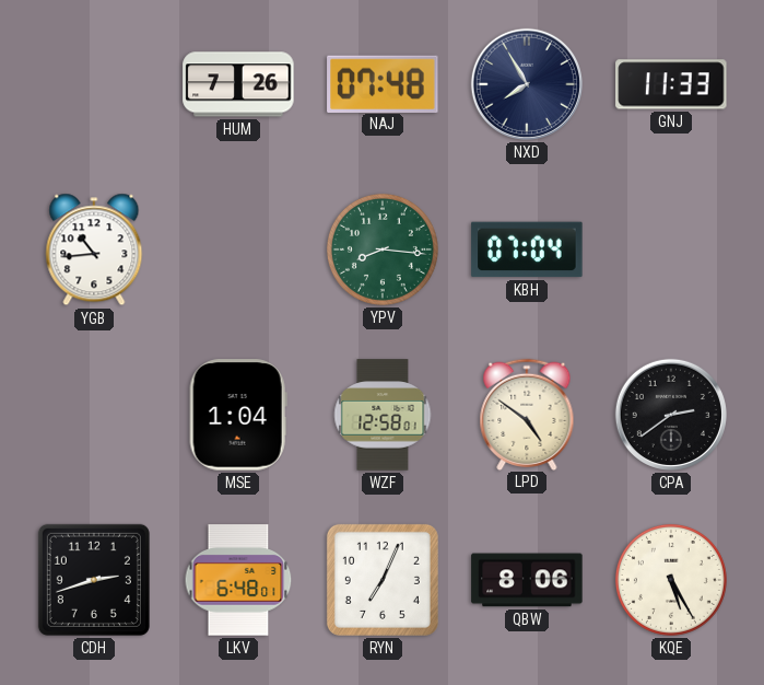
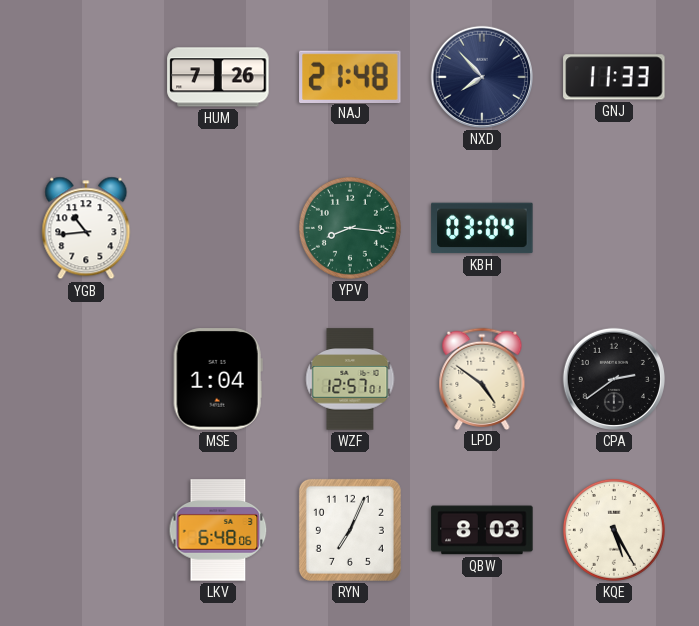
NAJ: 07:48 -> 21:48
NXD: 7:55 -> 7:53
KBH: 07:04 -> 03:04
WZF: 12:58 -> 12:57
CDH: 2:42 -> none
LKV: 6:48:01 -> 6:48:06
QBW: 8:06 -> 8:03
